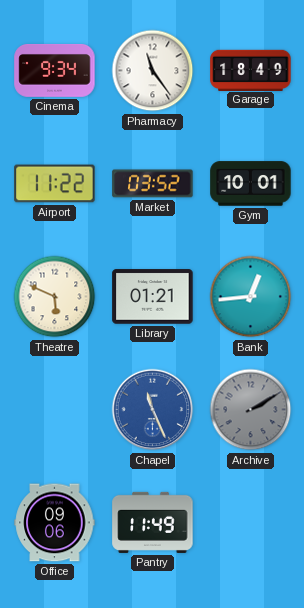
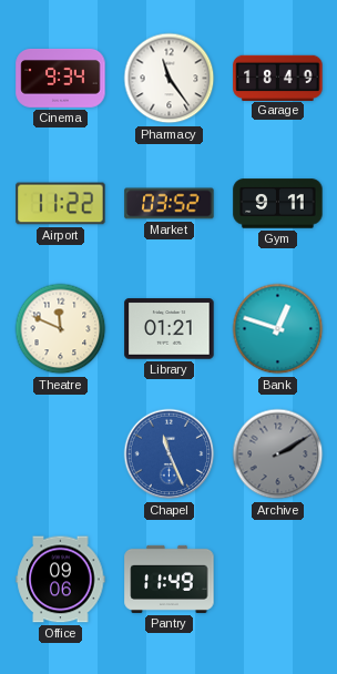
Gym: 10:01 -> 9:11
Theatre: 5:49 -> 11:49
Bank: 12:44 -> 12:48
